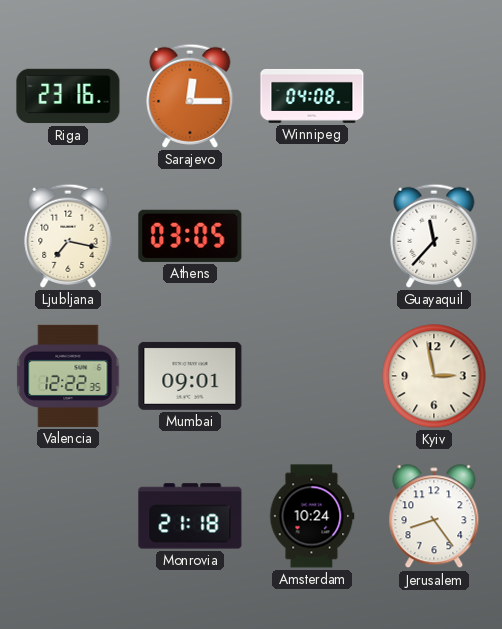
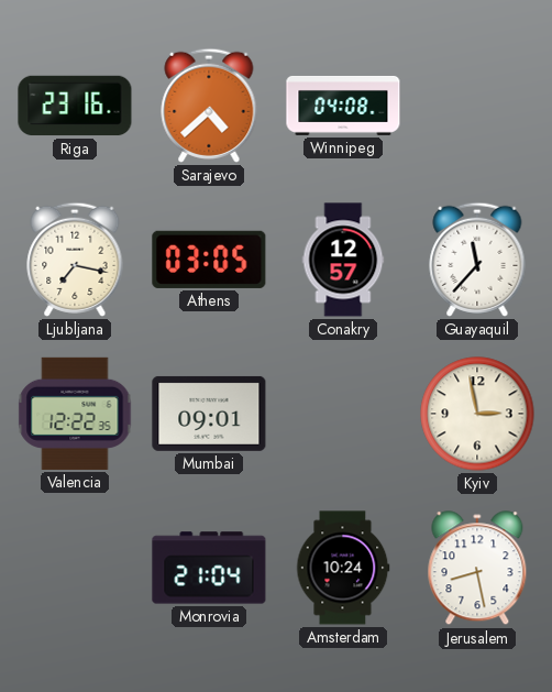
Sarajevo: 12:15 -> 4:38
Conakry: none -> 12:57
Monrovia: 21:18 -> 21:04
Jerusalem: 8:24 -> 8:28
